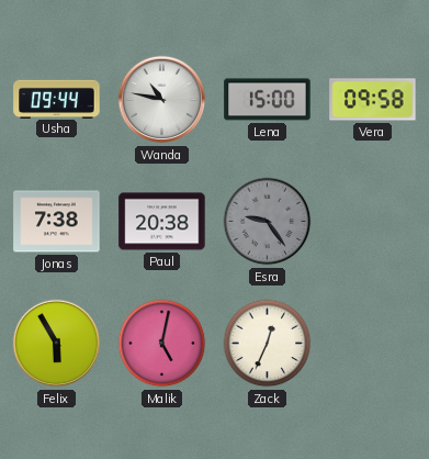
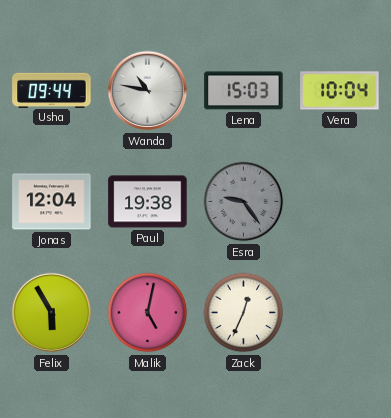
Lena: 15:00 -> 15:03
Vera: 09:58 -> 10:04
Jonas: 7:38 -> 12:04
Paul: 20:38 -> 19:38
